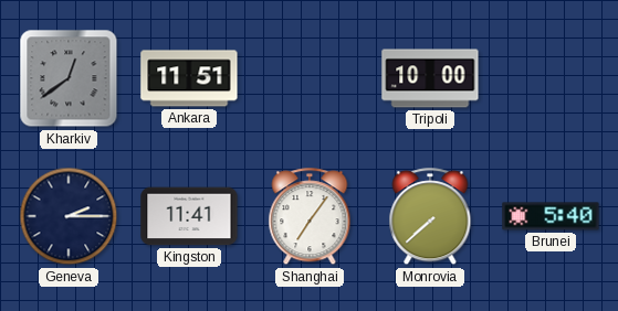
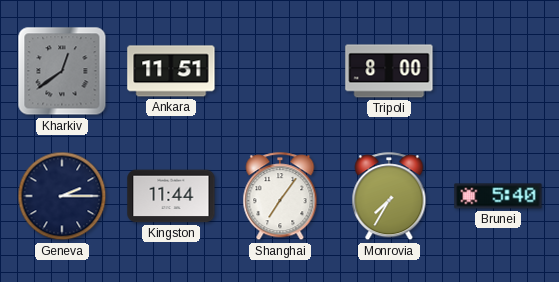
Tripoli: 10:00 -> 8:00
Kingston: 11:41 -> 11:44
Monrovia: 7:38 -> 7:35
